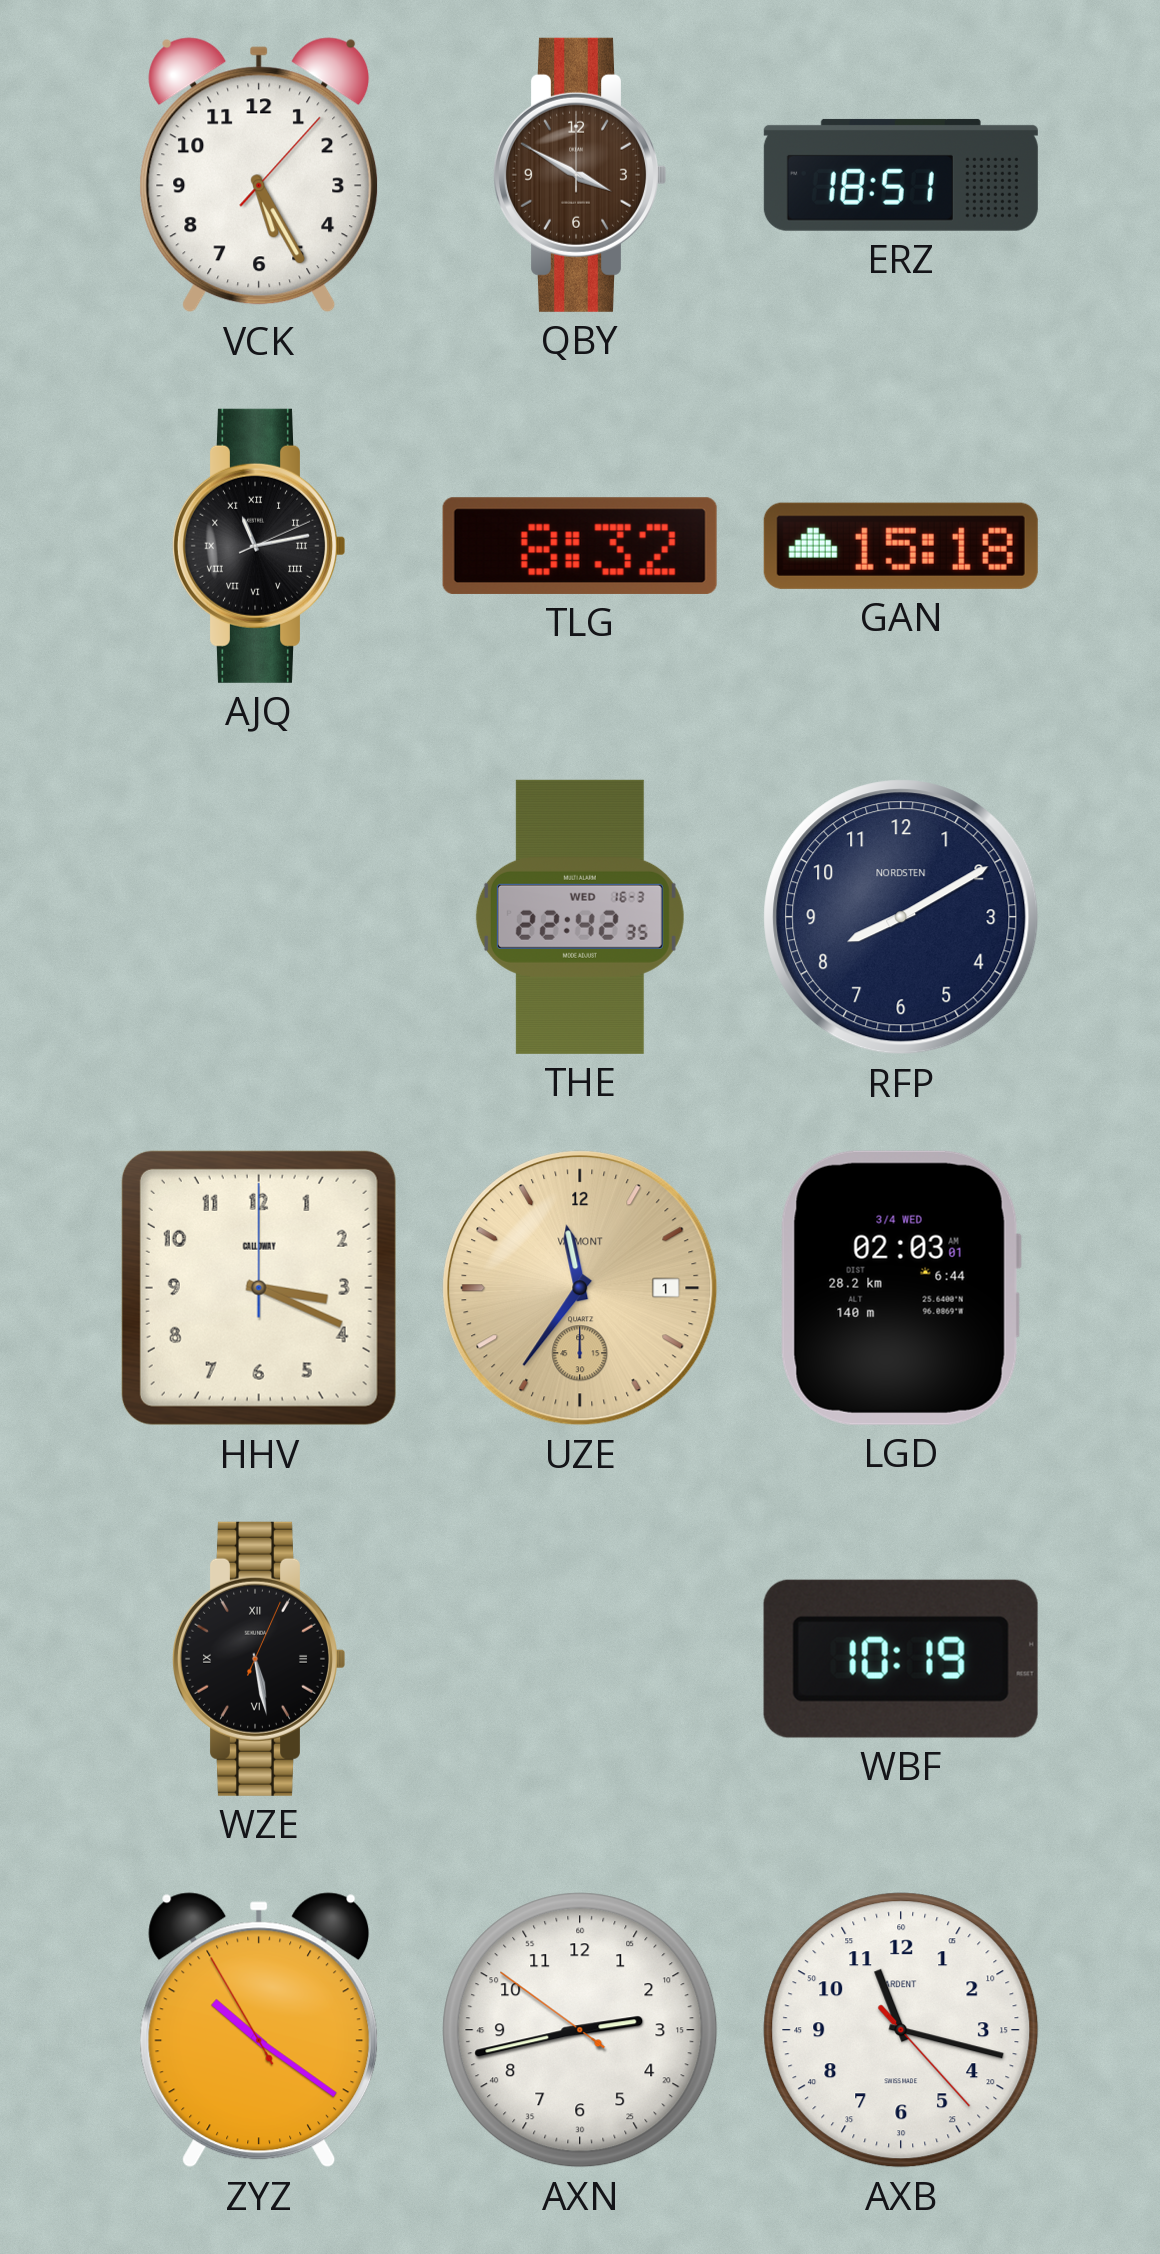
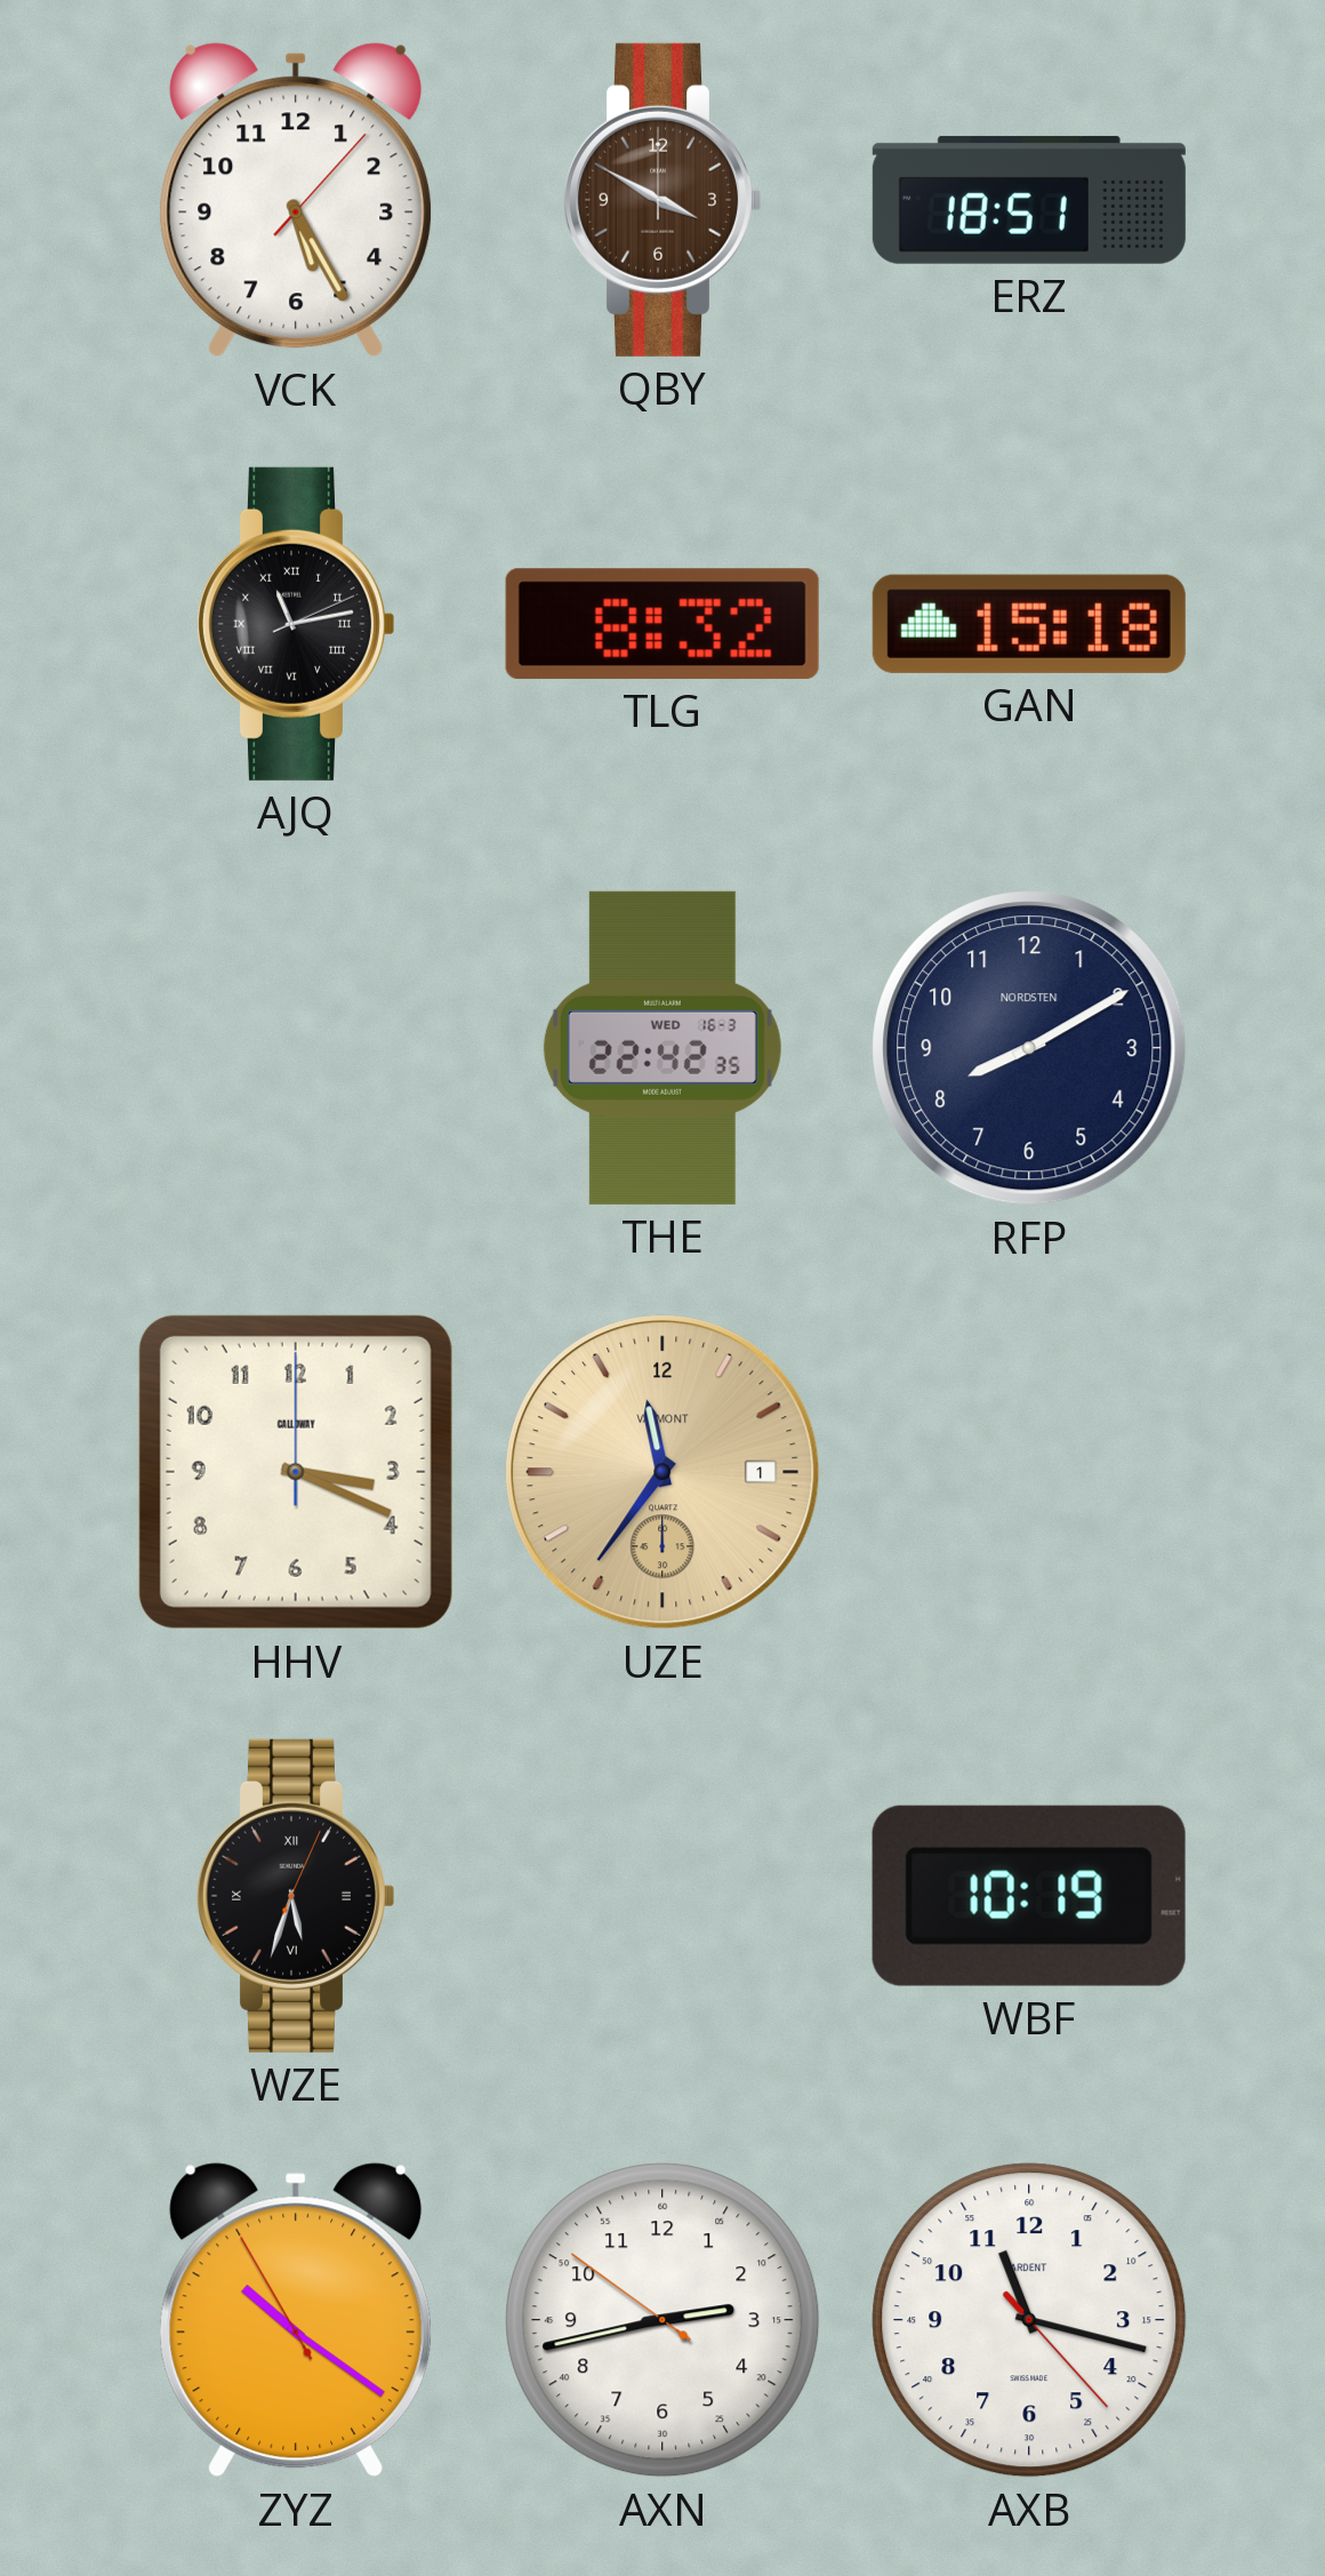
LGD: 02:03 -> none
WZE: 5:28 -> 5:33
